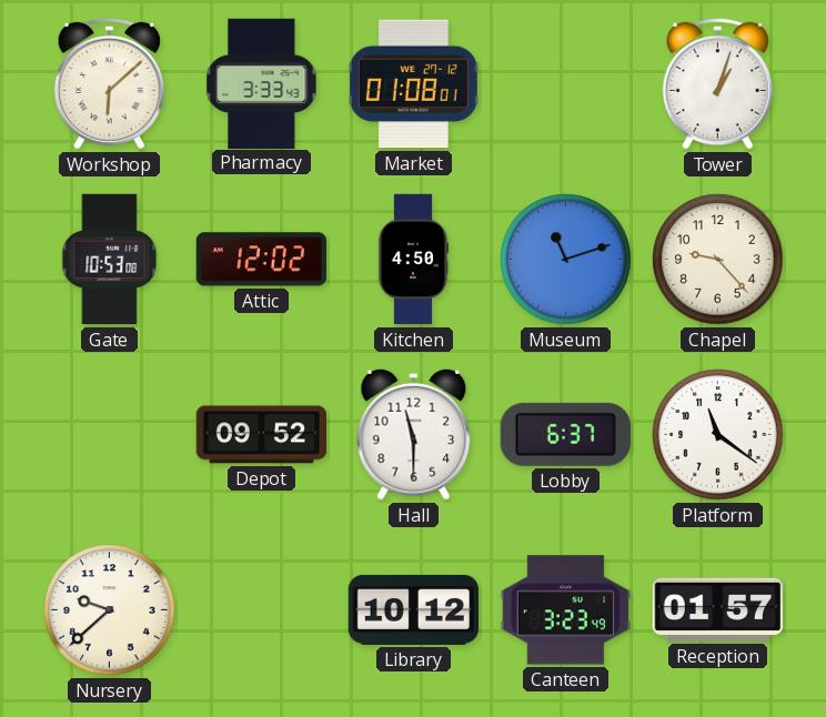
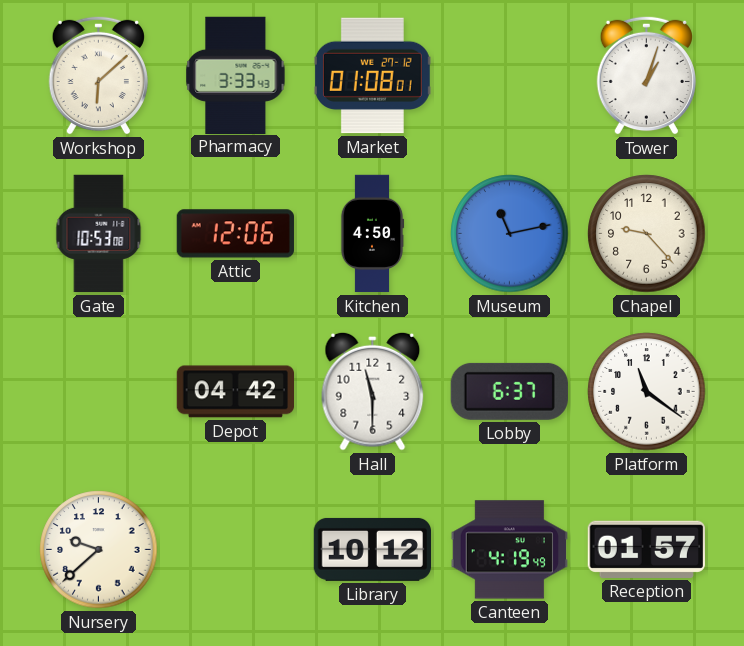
Attic: 12:02 -> 12:06
Museum: 11:12 -> 11:13
Depot: 09:52 -> 04:42
Canteen: 3:23 -> 4:19
